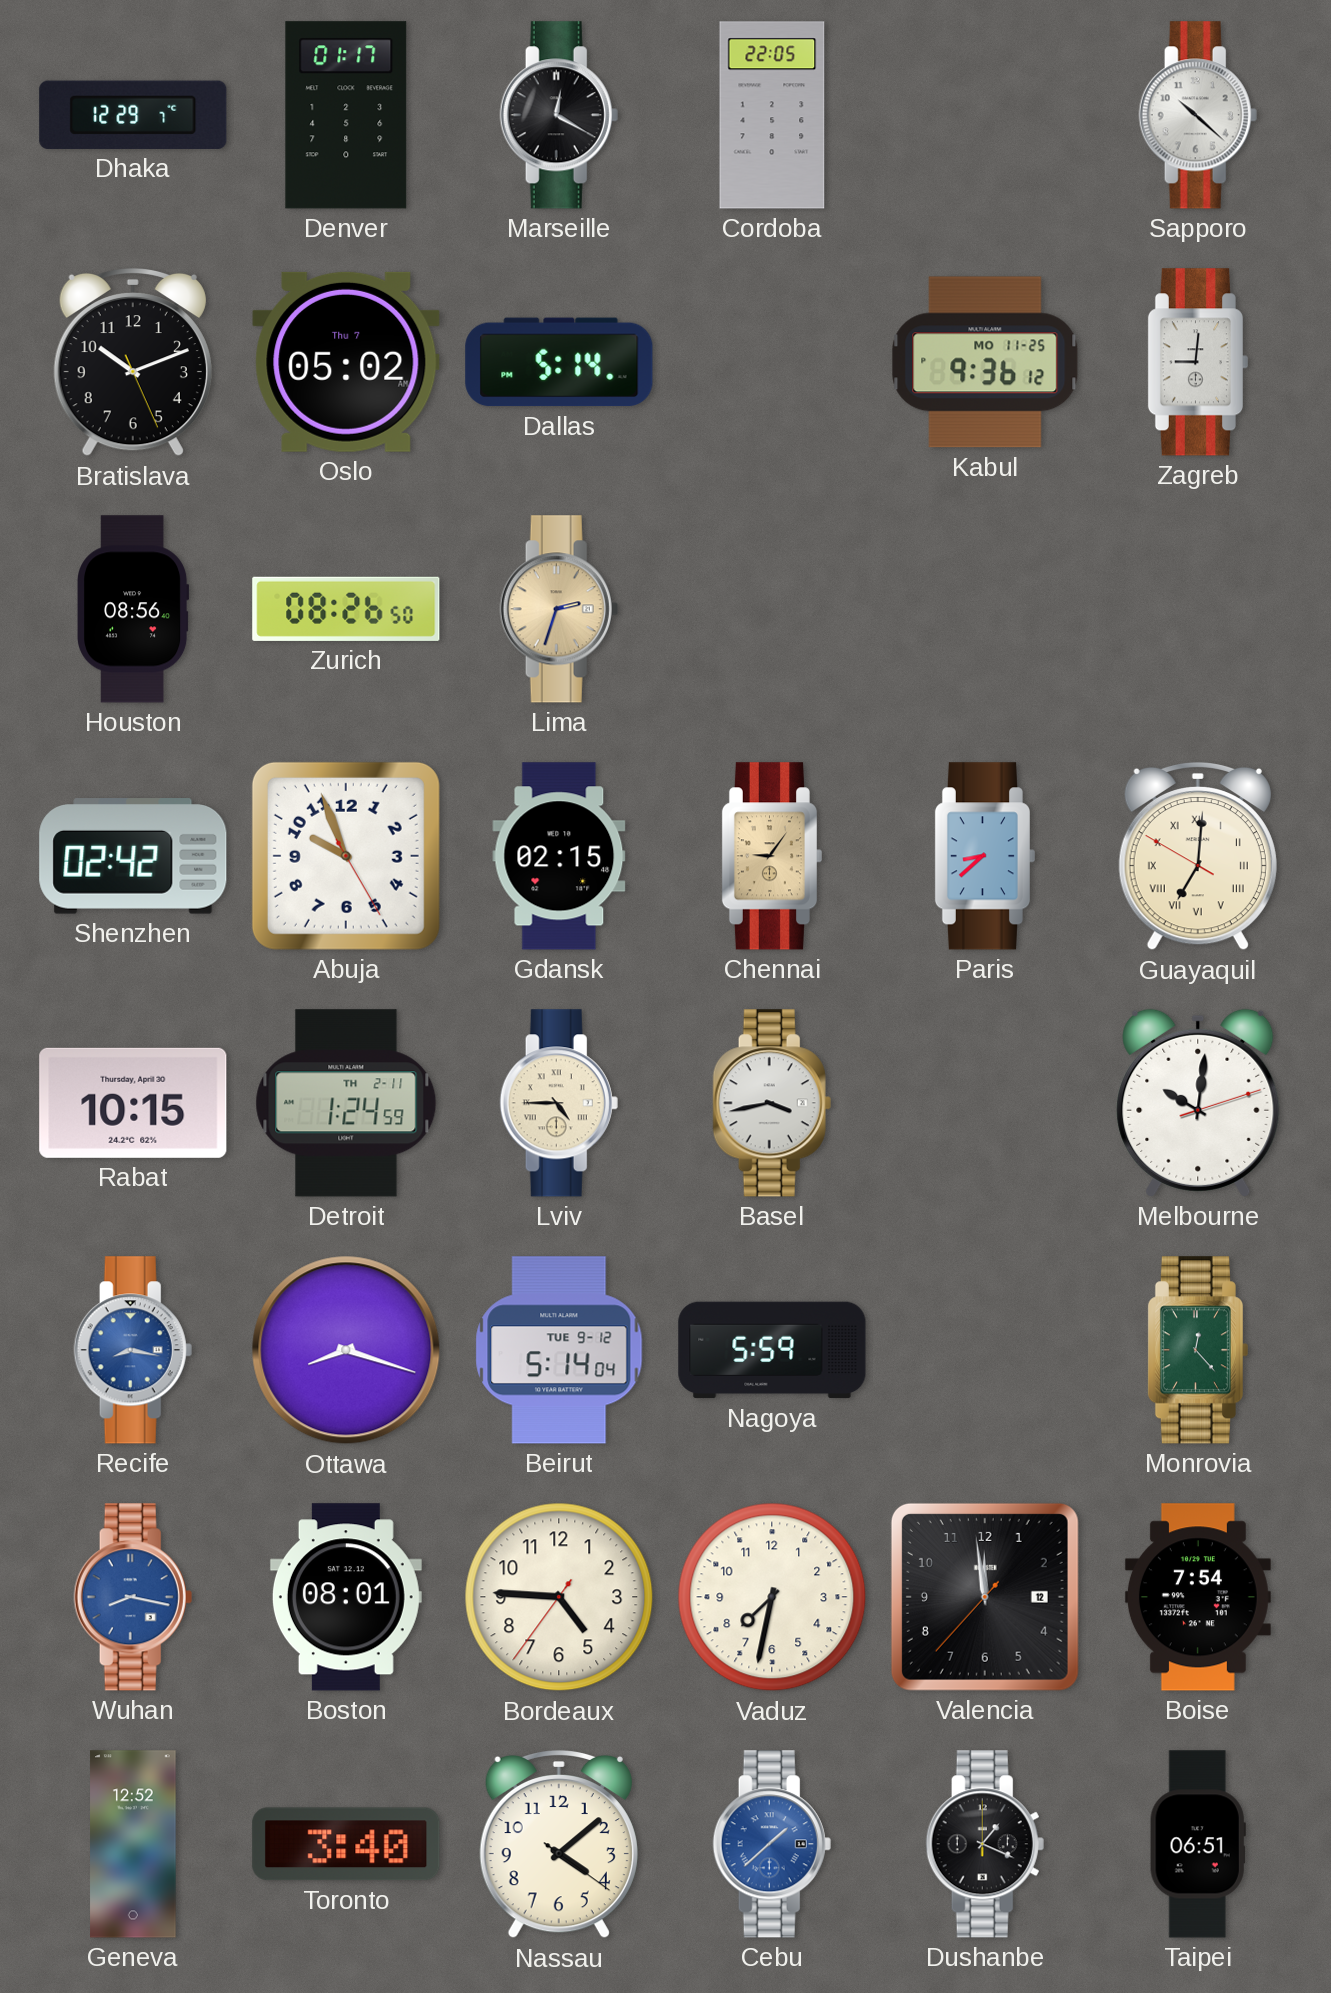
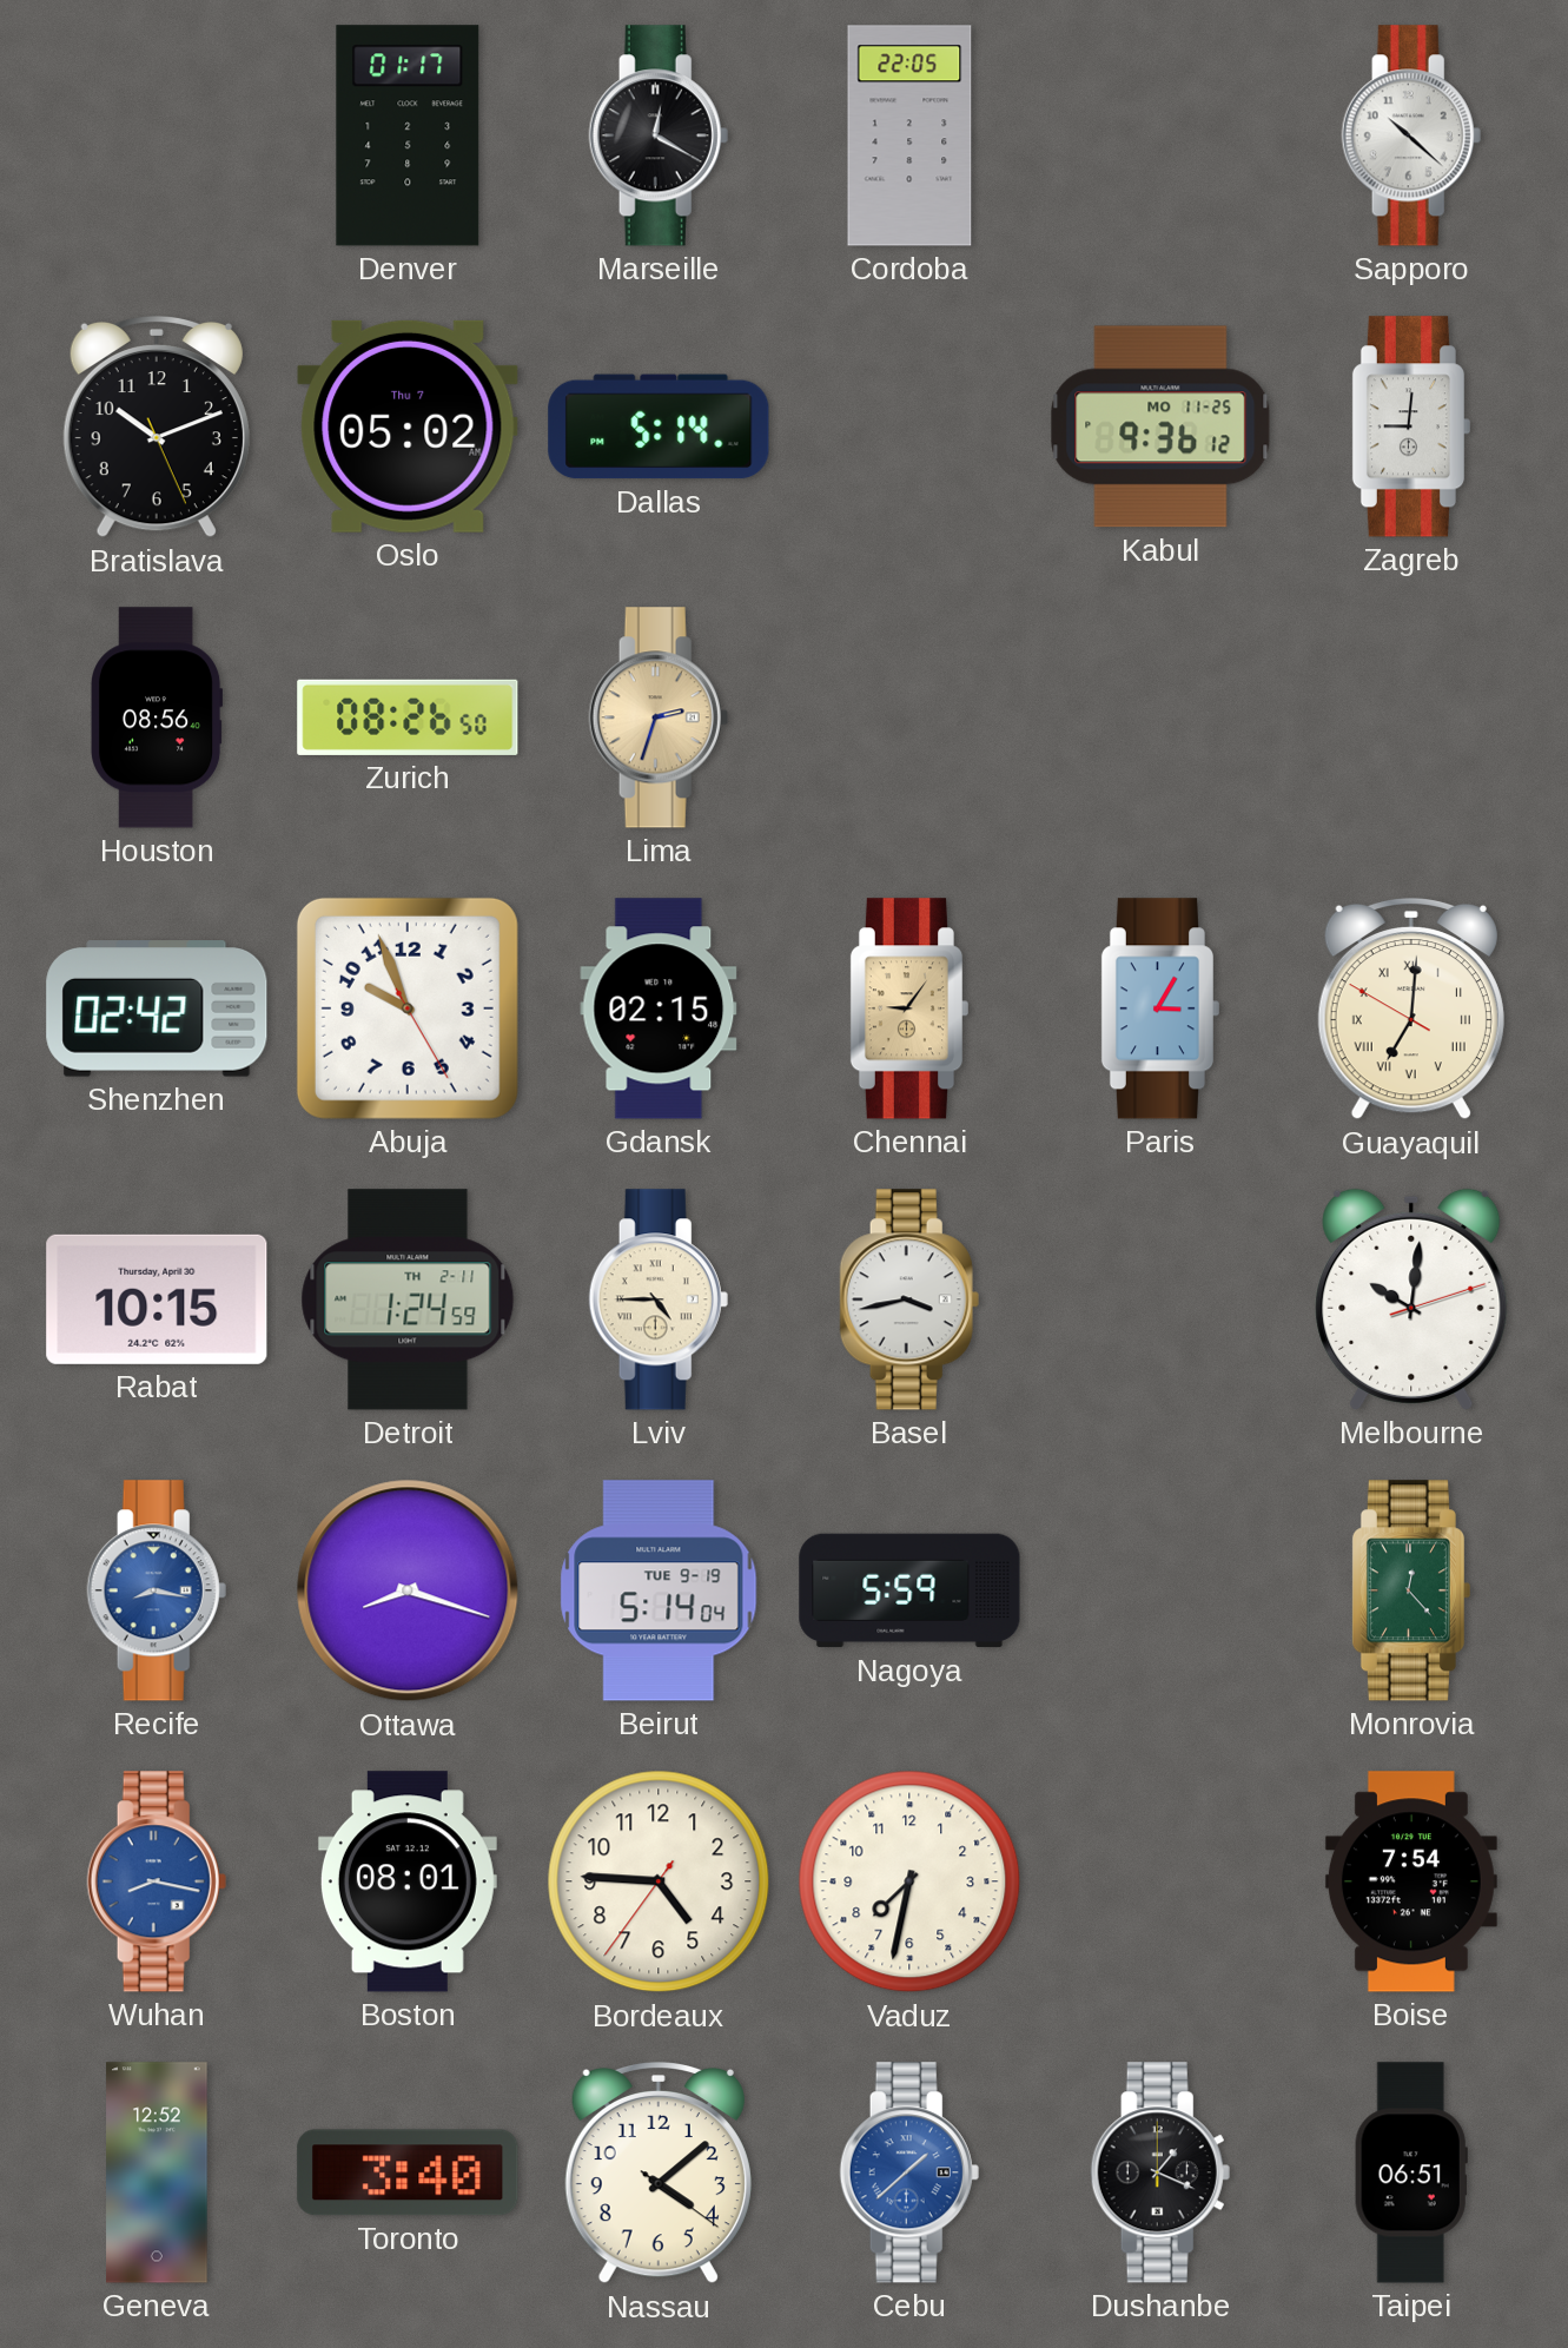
Dhaka: 12:29 -> none
Paris: 8:38 -> 3:05
Beirut date: TUE 9-12 -> TUE 9-19
Valencia: 11:58 -> none
